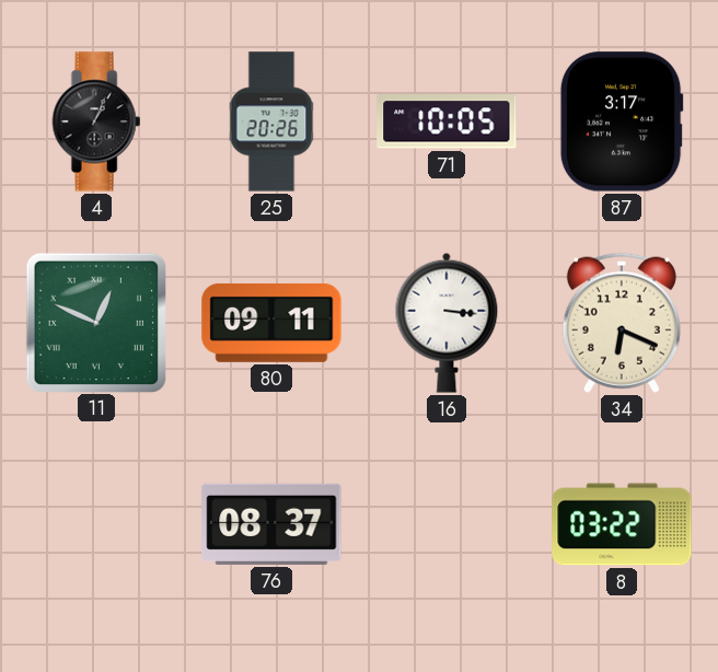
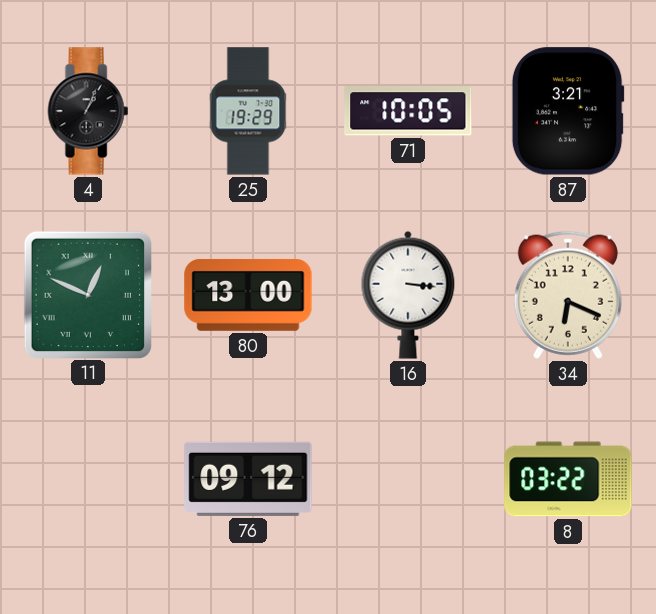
25: 20:26 -> 19:29
87: 3:17 -> 3:21
80: 09:11 -> 13:00
76: 08:37 -> 09:12
